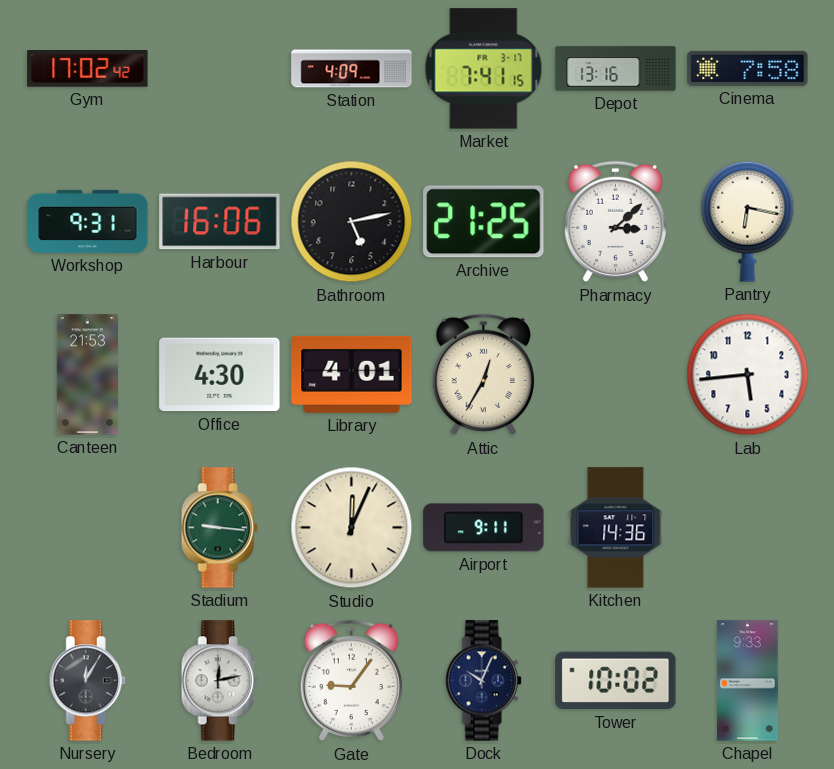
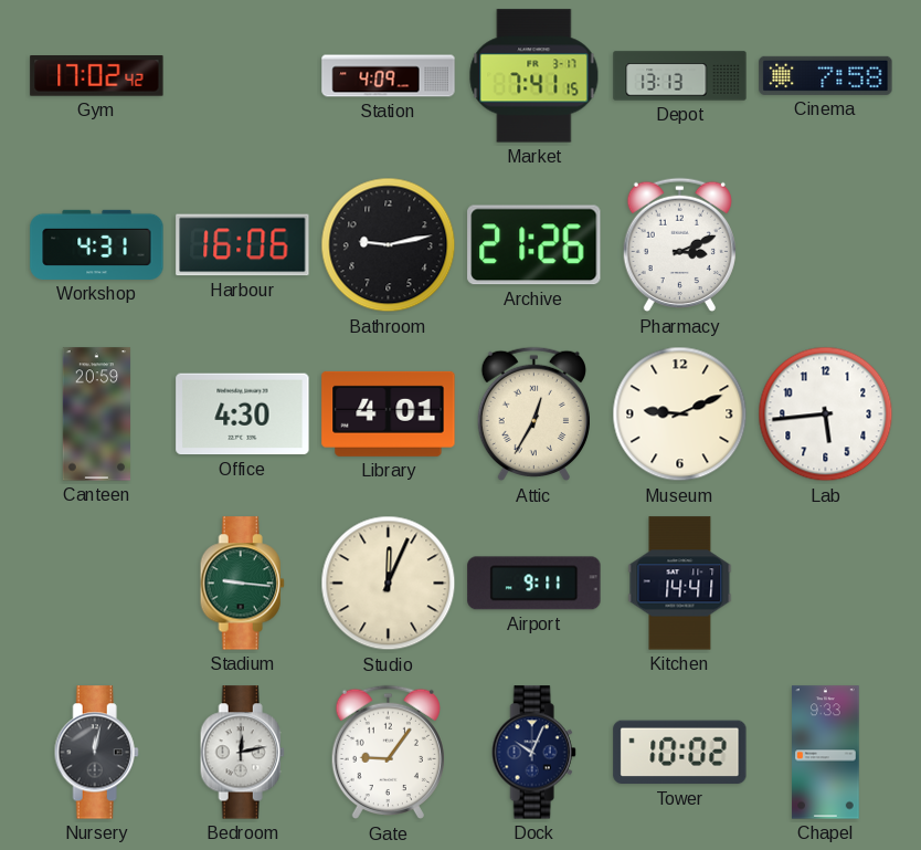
Depot: 13:16 -> 13:13
Workshop: 9:31 -> 4:31
Bathroom: 5:13 -> 9:13
Archive: 21:25 -> 21:26
Pharmacy: 3:08 -> 3:11
Pantry: 6:17 -> none
Canteen: 21:53 -> 20:59
Museum: none -> 9:11
Kitchen: 14:36 -> 14:41
Nursery: 12:05 -> 12:02
